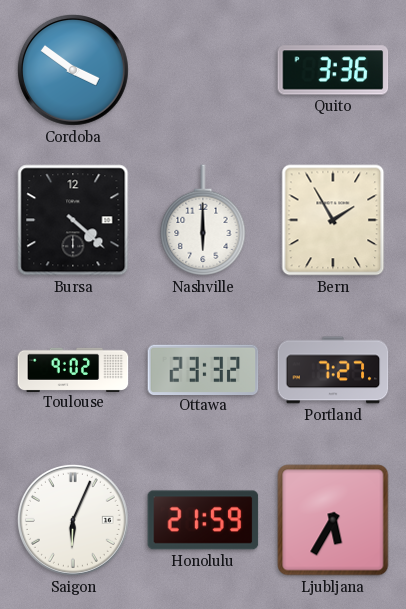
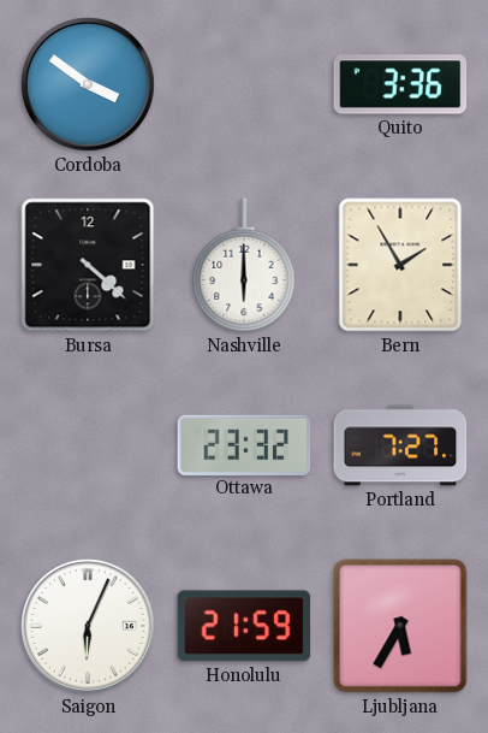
Toulouse: 9:02 -> none
